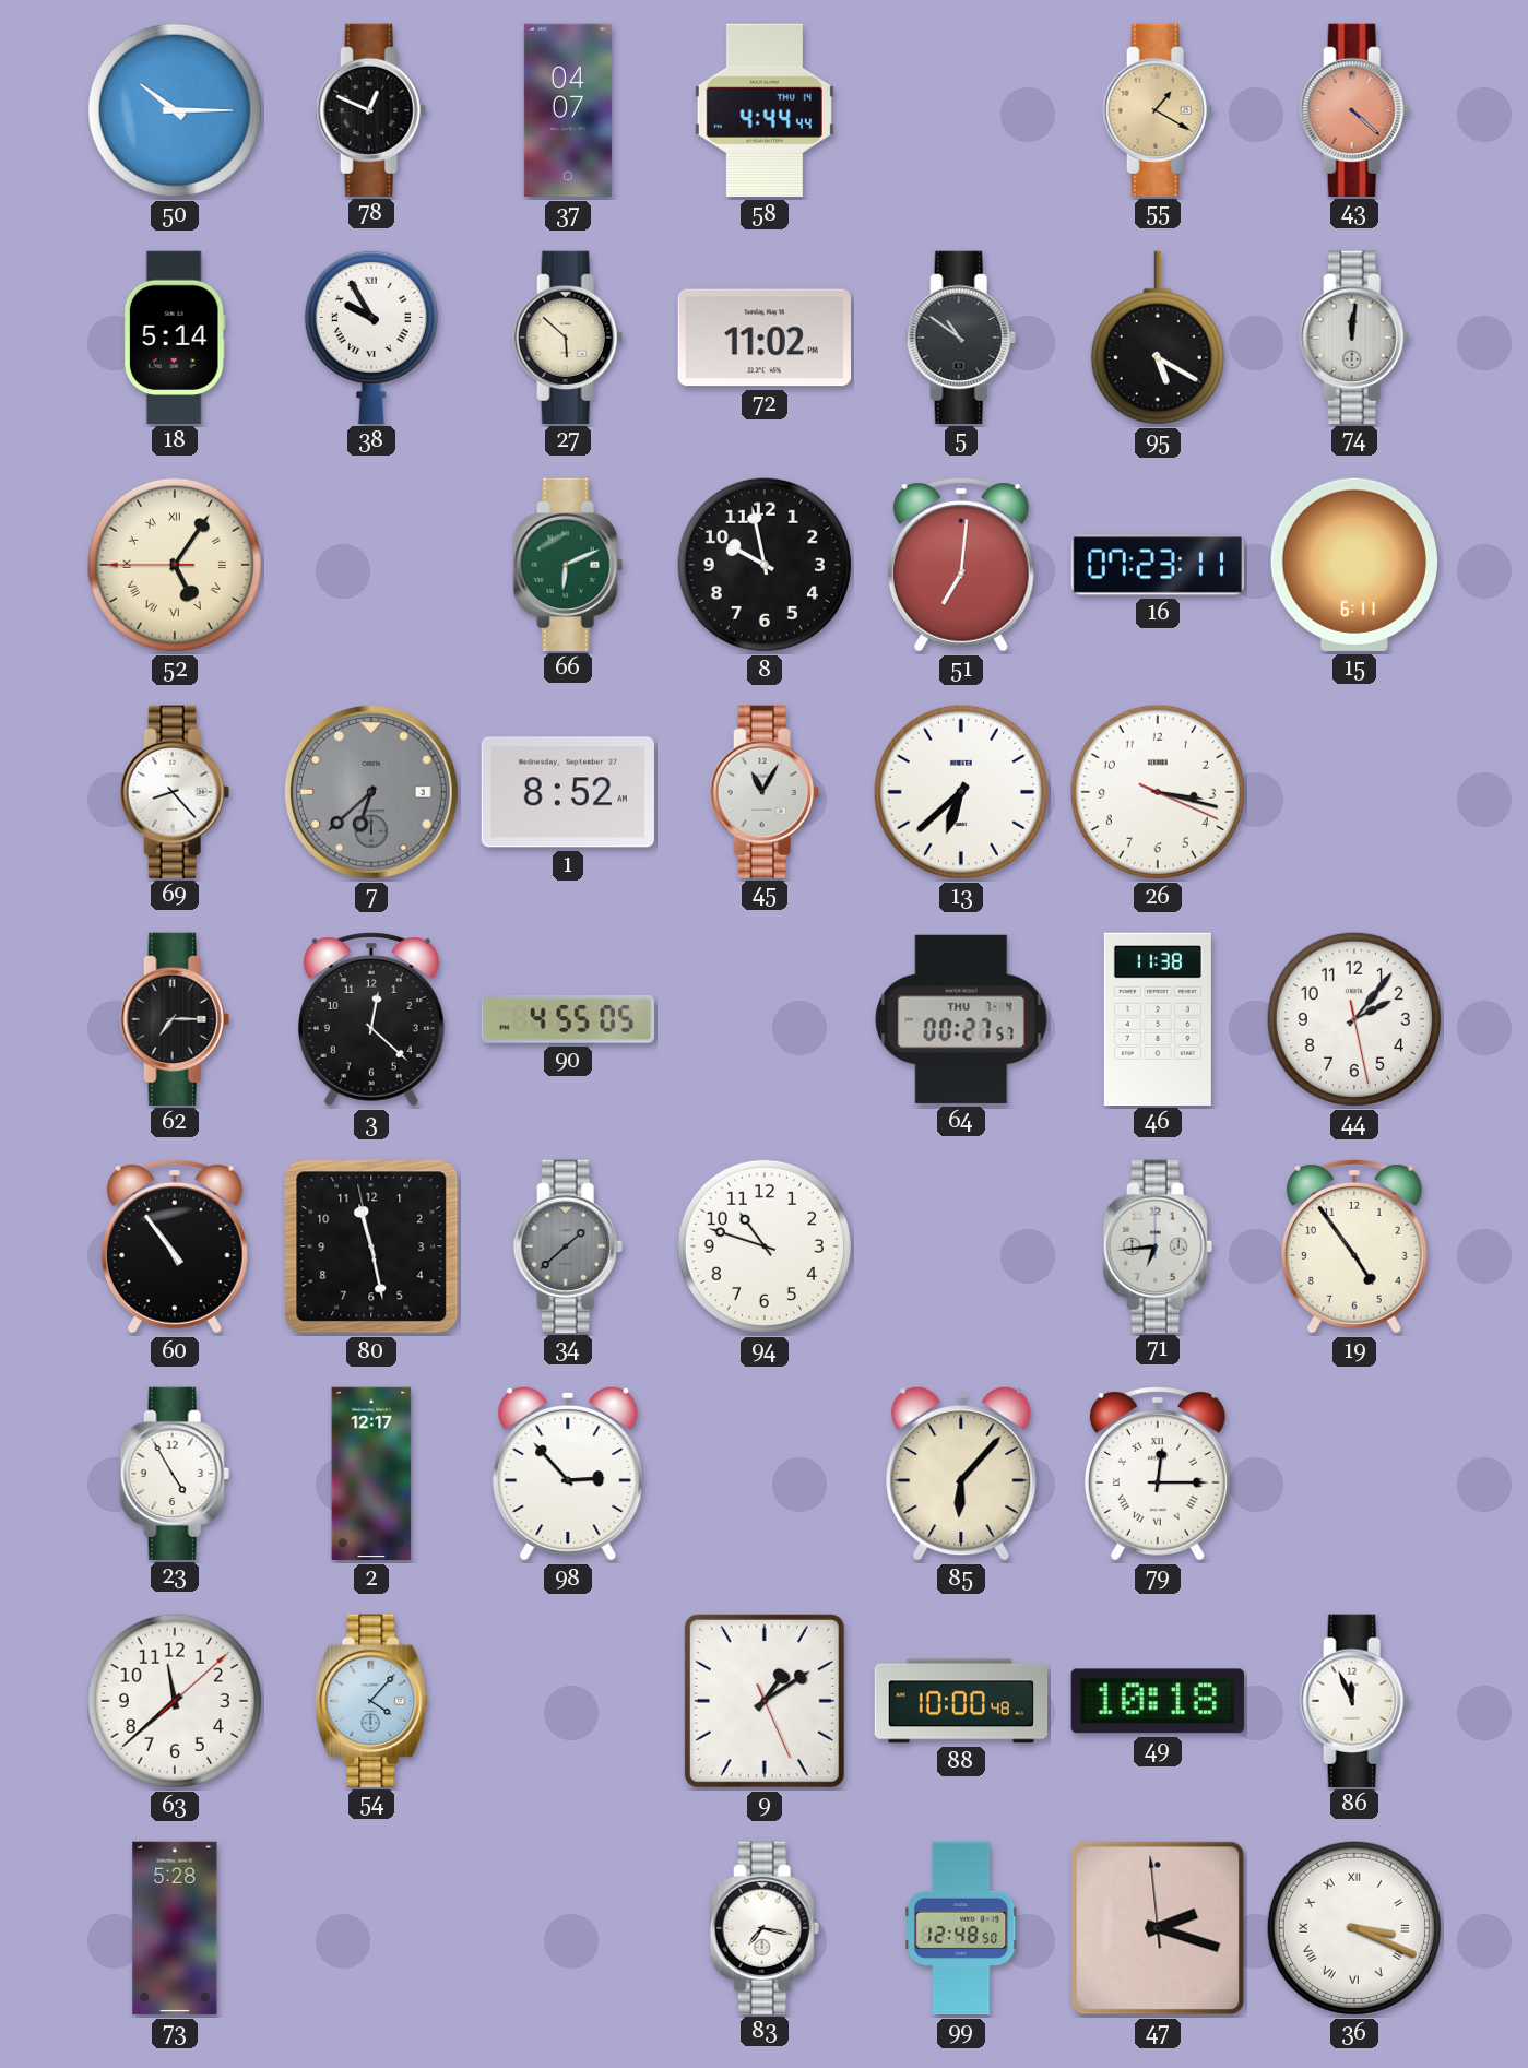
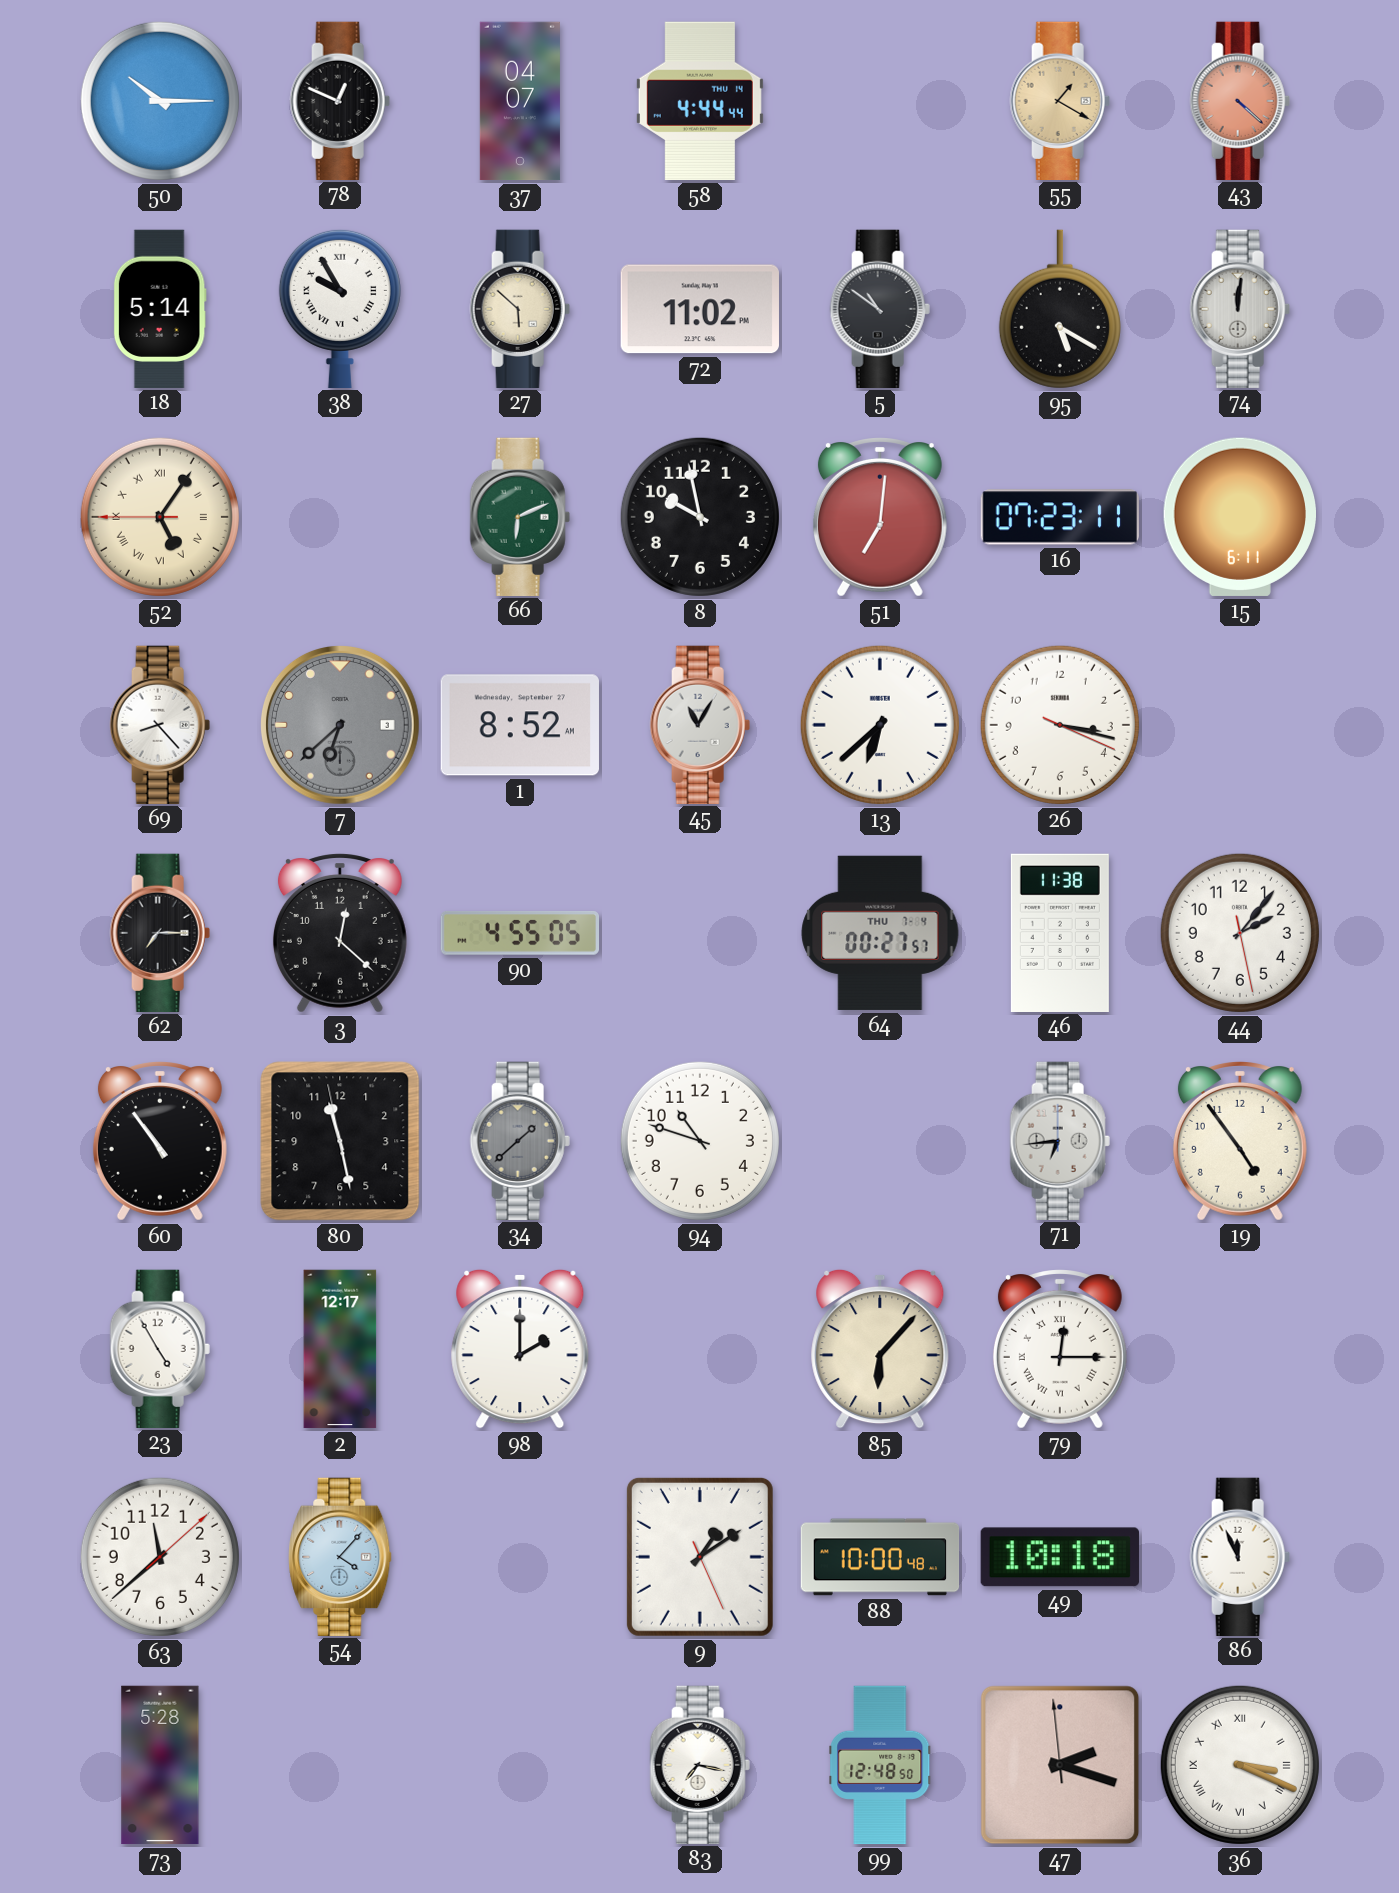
98: 2:53 -> 2:00
